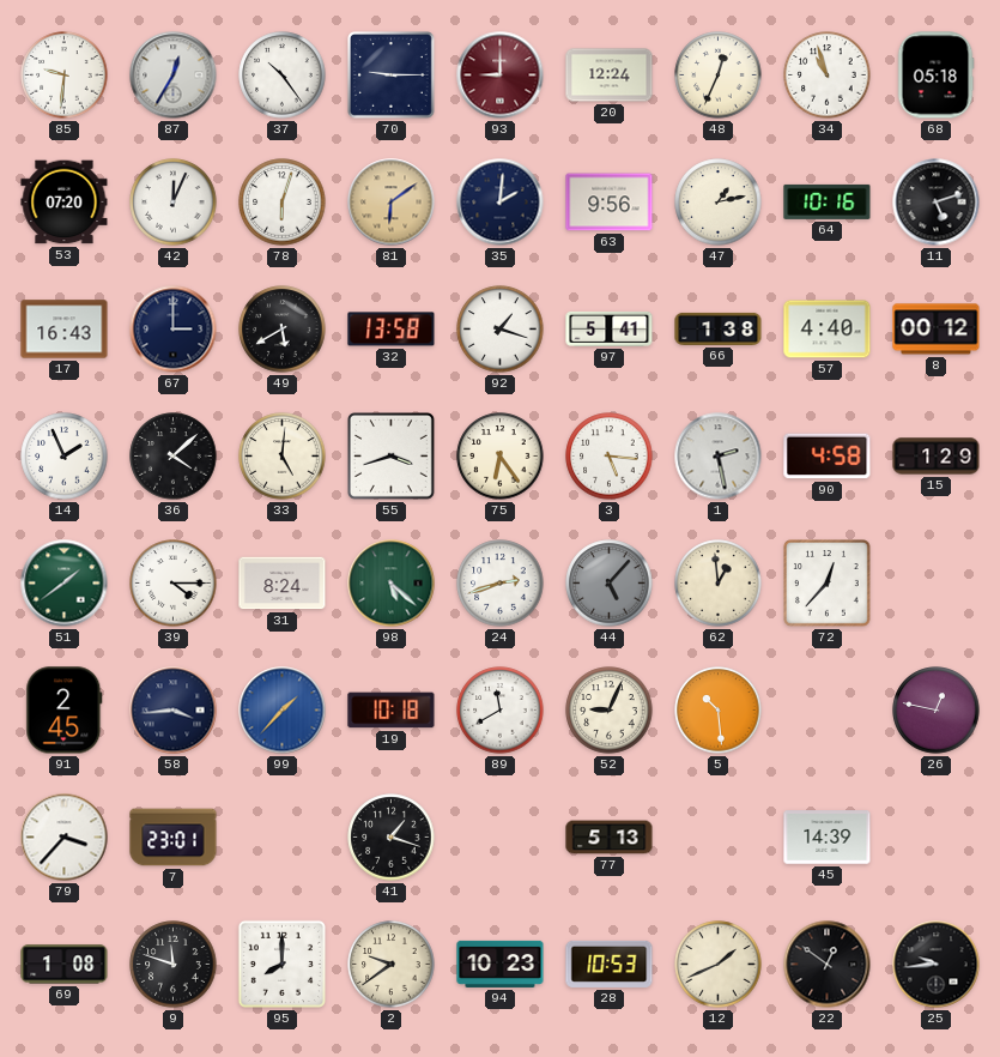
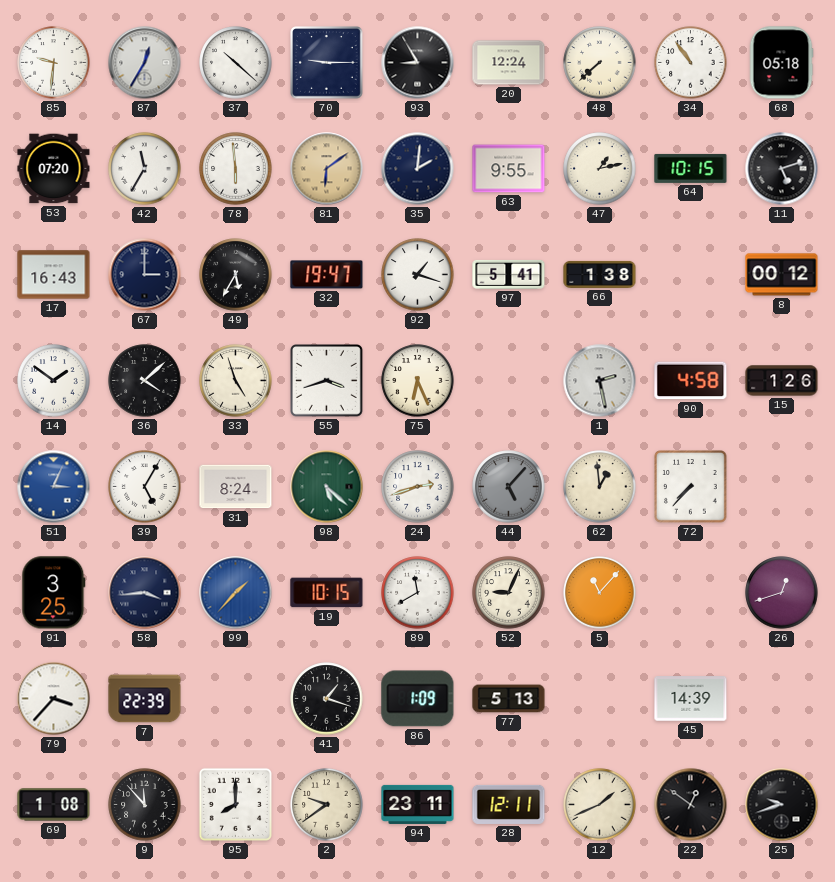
37: 10:24 -> 10:22
93: 9:00 -> 8:55
93 dial: burgundy -> black
48: 12:34 -> 7:38
34: 10:57 -> 10:54
42: 12:04 -> 11:35
78: 6:03 -> 5:59
63: 9:56 -> 9:55
64: 10:16 -> 10:15
49: 5:40 -> 5:35
32: 13:58 -> 19:47
57: 4:40 -> none
14: 1:56 -> 1:51
33: 5:01 -> 4:57
75: 6:24 -> 6:26
3: 5:16 -> none
15: 1:29 -> 1:26
51: 1:39 -> 3:04
51 dial: green -> blue
39: 4:15 -> 5:05
72: 12:37 -> 7:37
91: 2:45 -> 3:25
19: 10:18 -> 10:15
5: 10:29 -> 11:07
26: 12:47 -> 12:42
7: 23:01 -> 22:39
86: none -> 1:09
9: 11:48 -> 11:53
94: 10:23 -> 23:11
28: 10:53 -> 12:11
25: 9:44 -> 9:42
